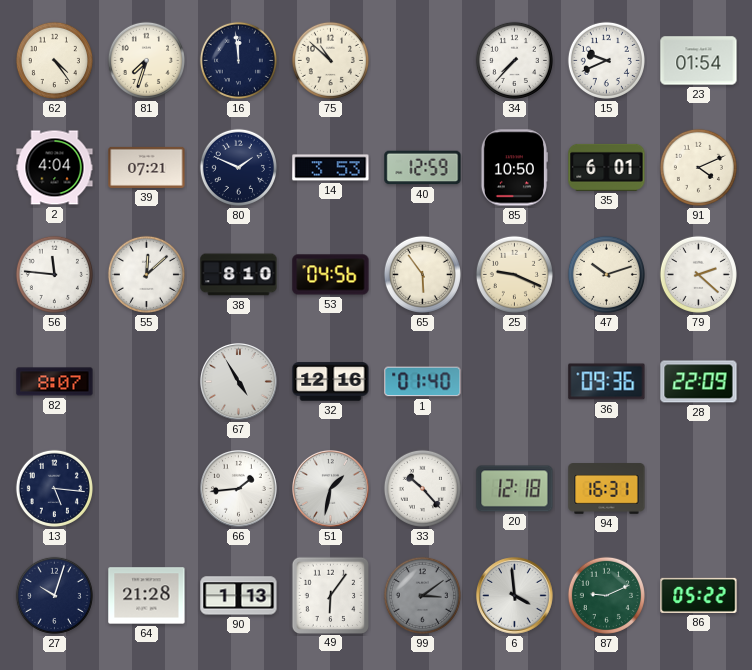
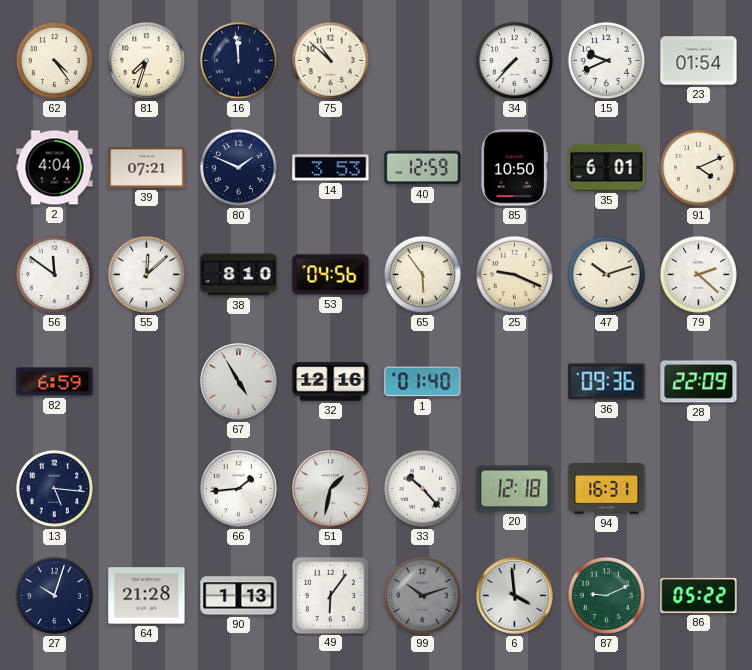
56: 11:46 -> 11:51
82: 8:07 -> 6:59
99: 3:09 -> 10:12
